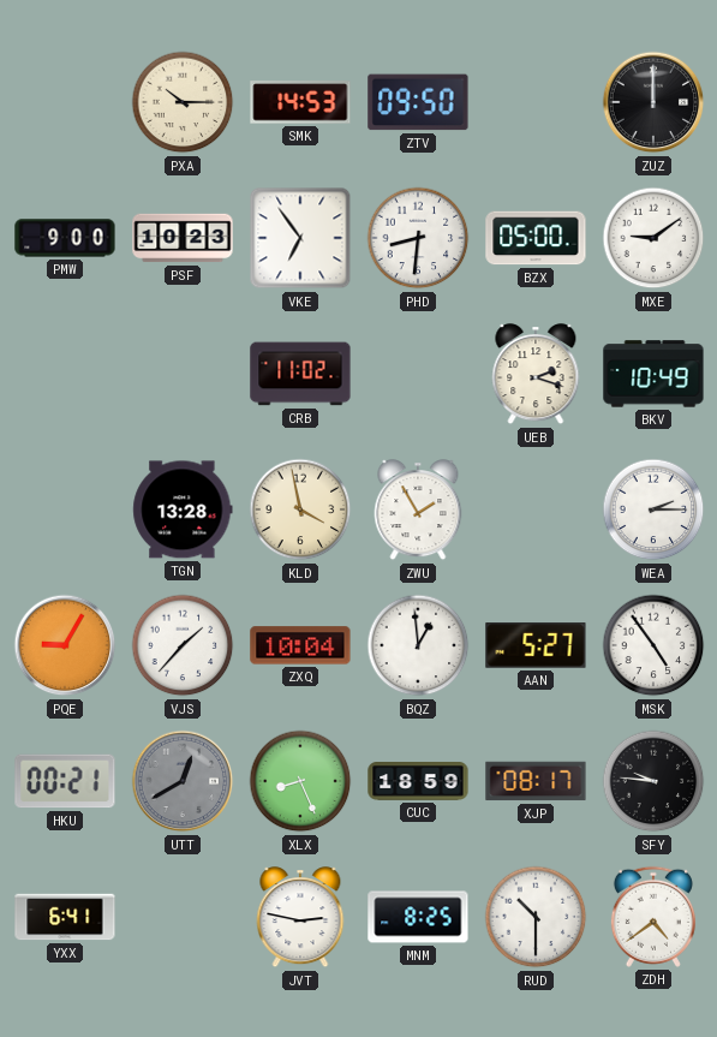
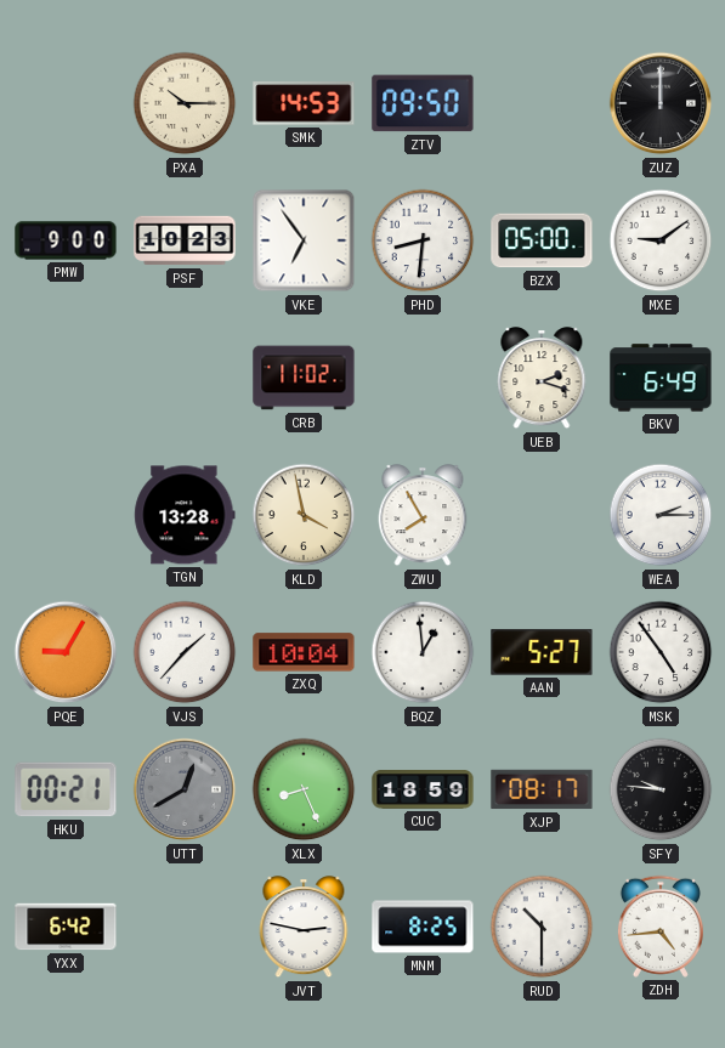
BKV: 10:49 -> 6:49
ZWU: 1:55 -> 7:55
YXX: 6:41 -> 6:42
ZDH: 4:39 -> 4:44
